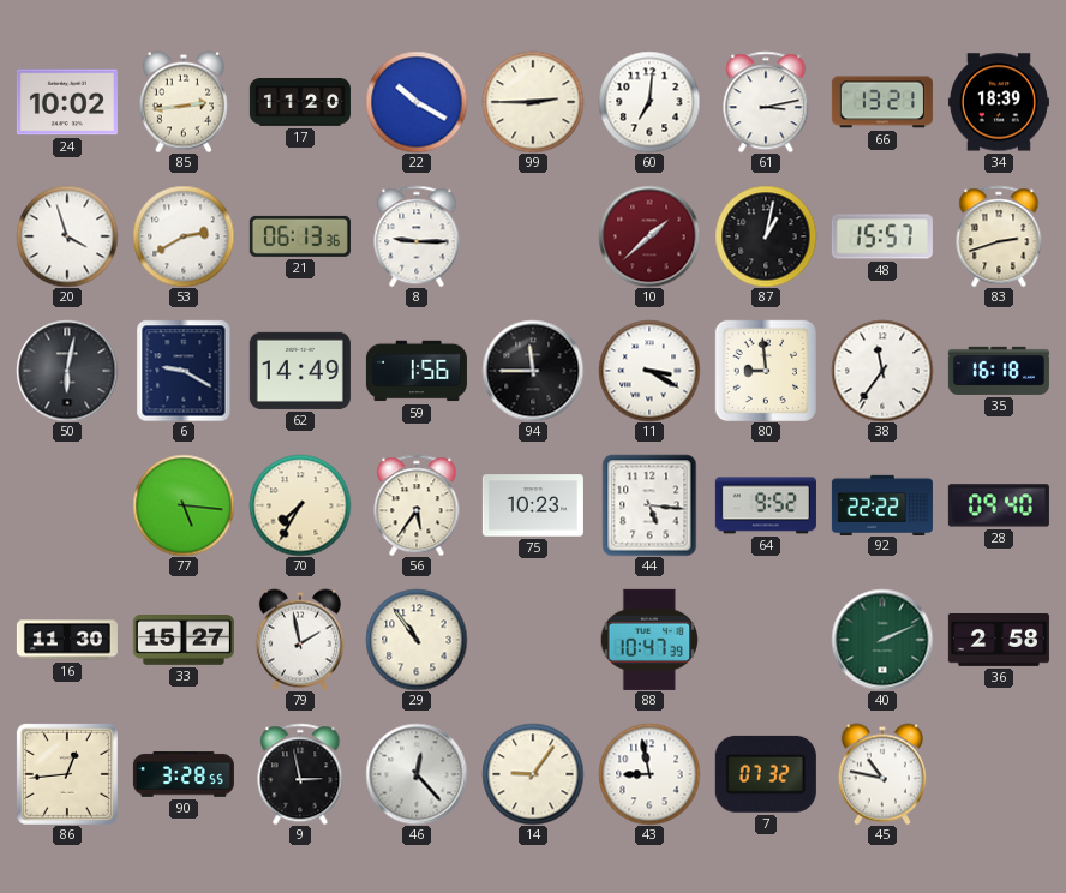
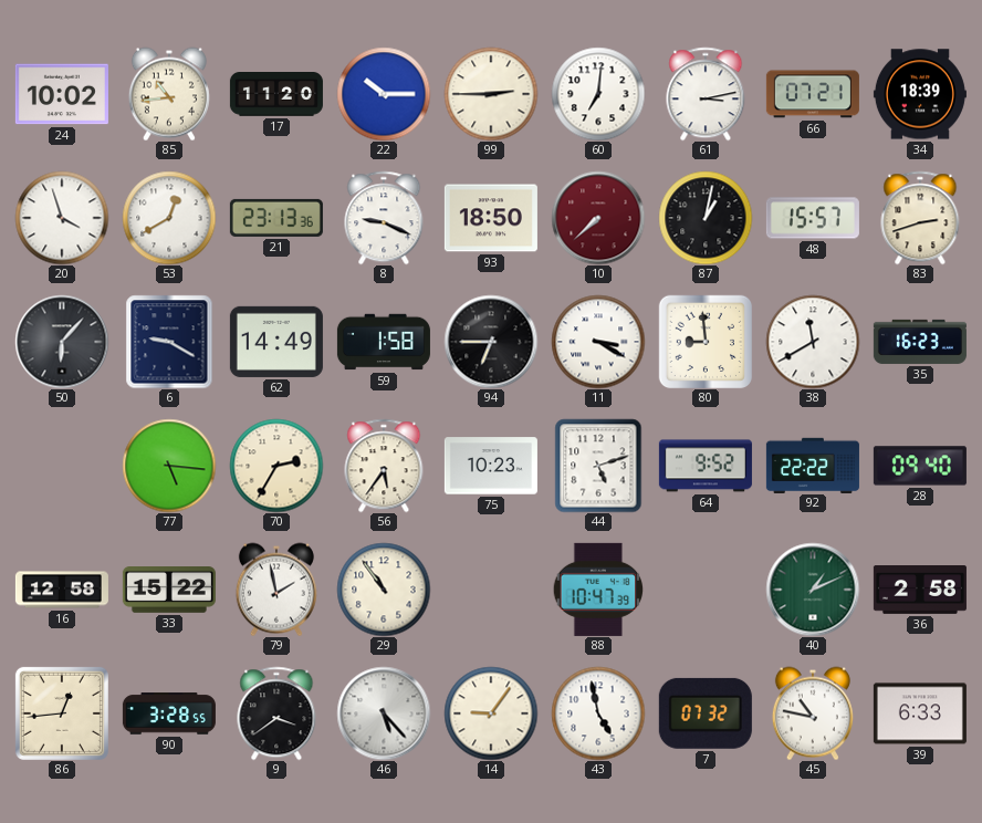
85: 2:44 -> 10:44
22: 10:20 -> 10:15
66: 13:21 -> 07:21
53: 2:40 -> 12:40
21: 06:13 -> 23:13
8: 9:15 -> 9:19
93: none -> 18:50
10: 1:38 -> 7:38
50: 6:02 -> 6:07
59: 1:56 -> 1:58
94: 11:45 -> 6:45
38: 11:36 -> 11:40
35: 16:18 -> 16:23
70: 7:35 -> 2:35
44: 5:16 -> 5:12
16: 11:30 -> 12:58
33: 15:27 -> 15:22
40: 2:11 -> 1:11
9: 2:58 -> 3:39
46: 12:23 -> 5:23
43: 8:58 -> 4:58
39: none -> 6:33
